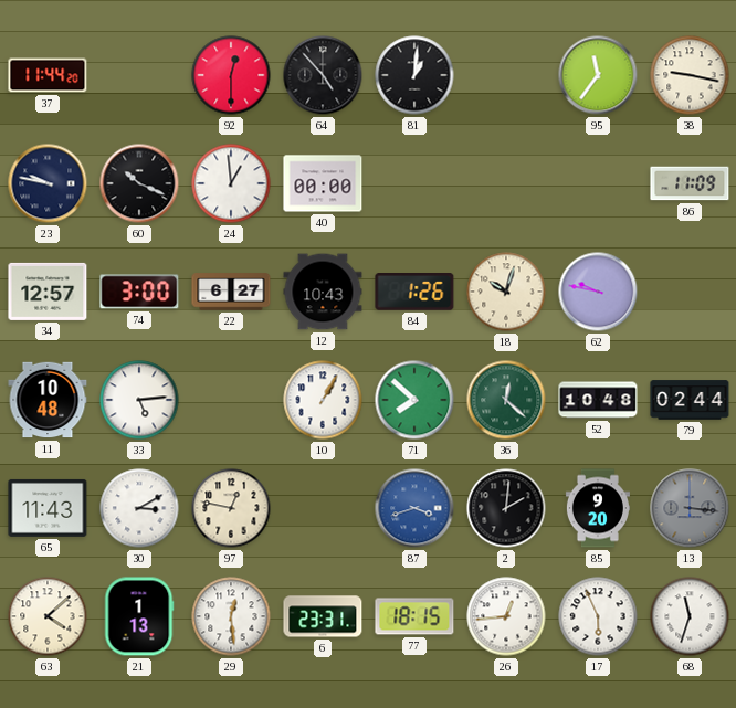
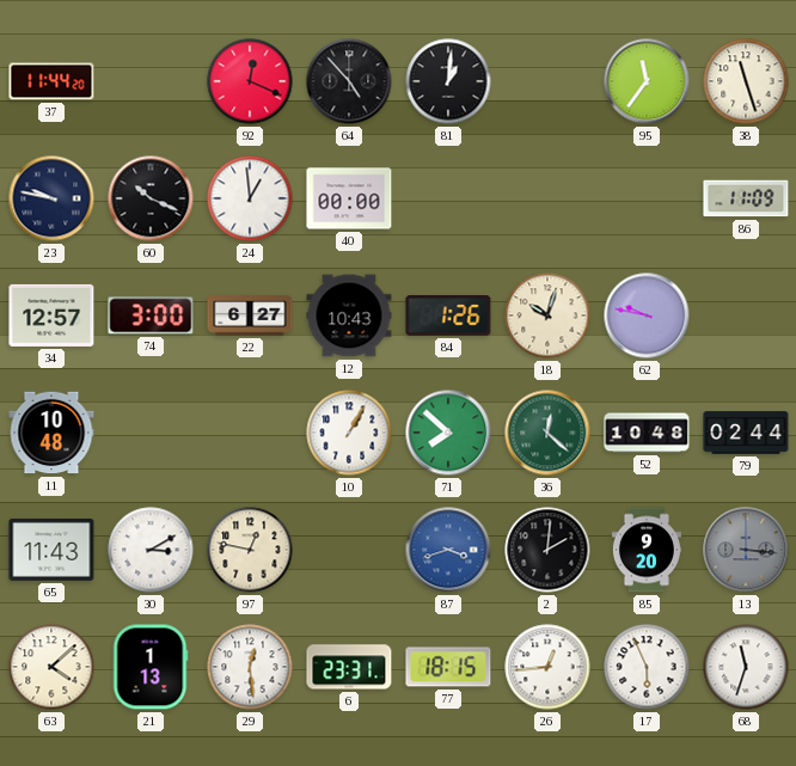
92: 12:30 -> 12:19
38: 9:17 -> 11:27
33: 5:14 -> none
